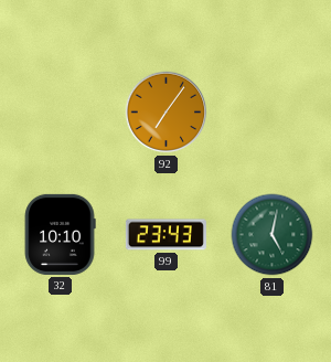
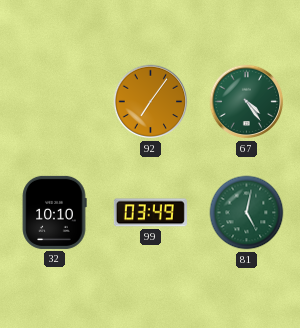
67: none -> 4:24
99: 23:43 -> 03:49
